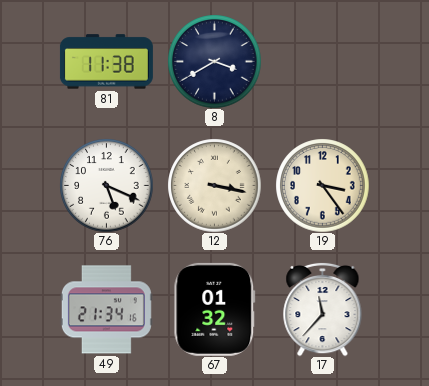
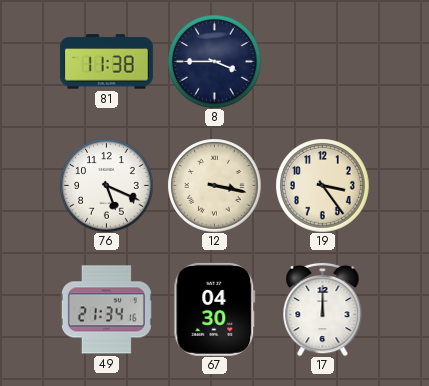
8: 3:40 -> 3:45
67: 01:32 -> 04:30
17: 11:37 -> 12:00
